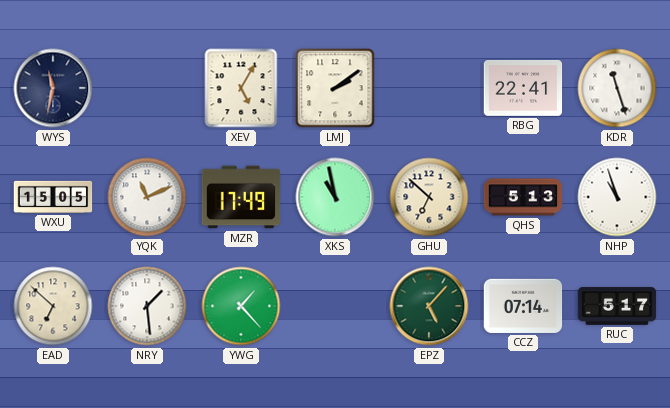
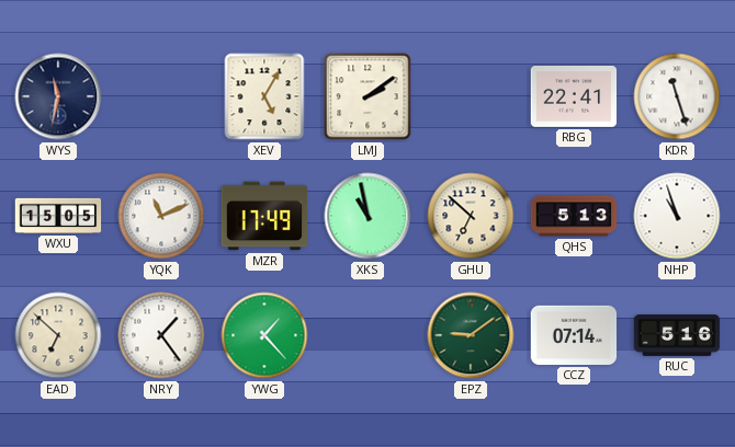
NRY: 1:29 -> 1:24
EPZ: 5:07 -> 9:09
RUC: 5:17 -> 5:16
